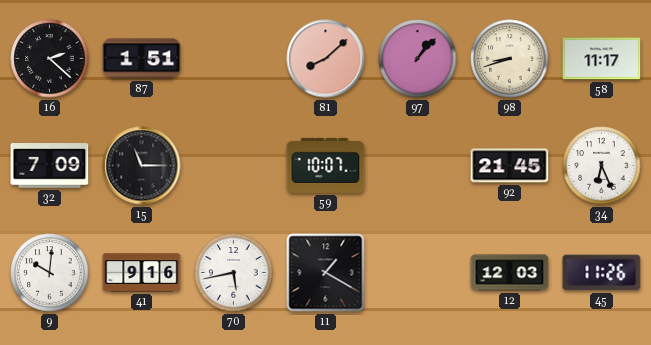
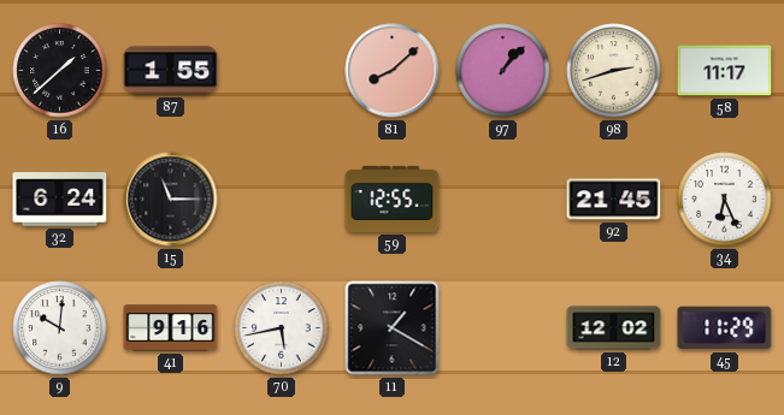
16: 2:22 -> 1:38
87: 1:51 -> 1:55
98: 8:42 -> 2:42
32: 7:09 -> 6:24
59: 10:07 -> 12:55
12: 12:03 -> 12:02
45: 11:26 -> 11:29
